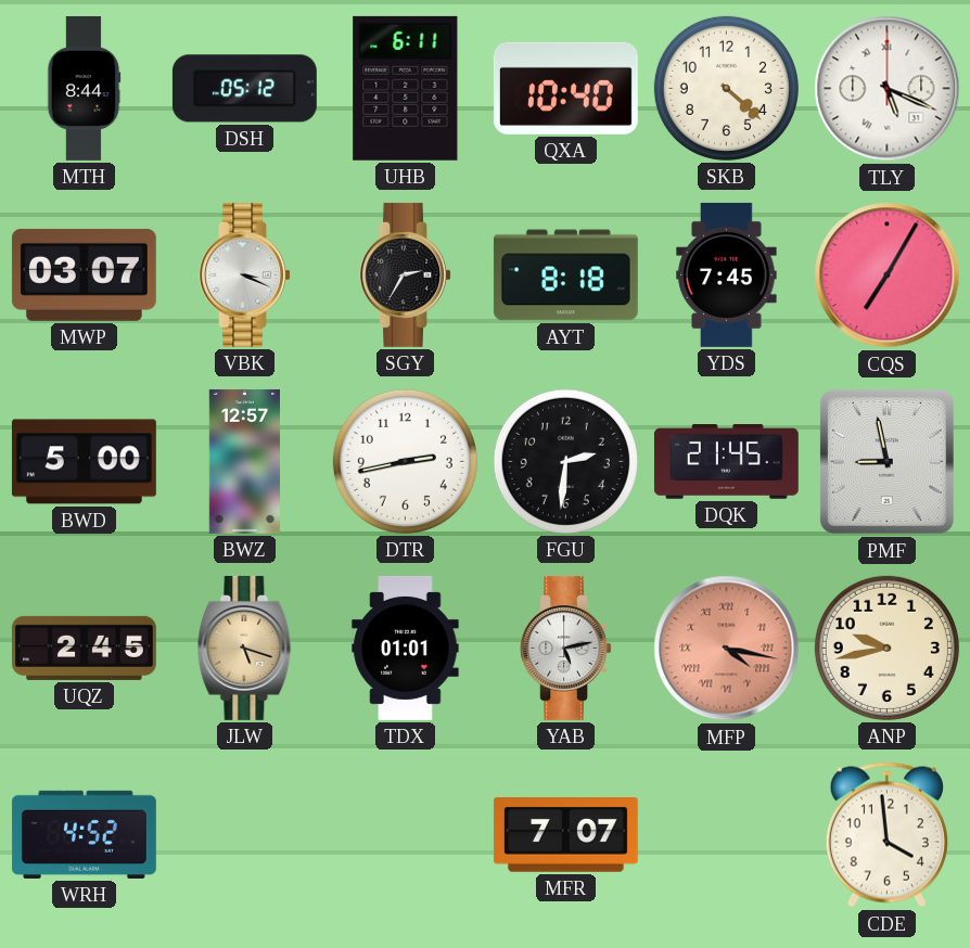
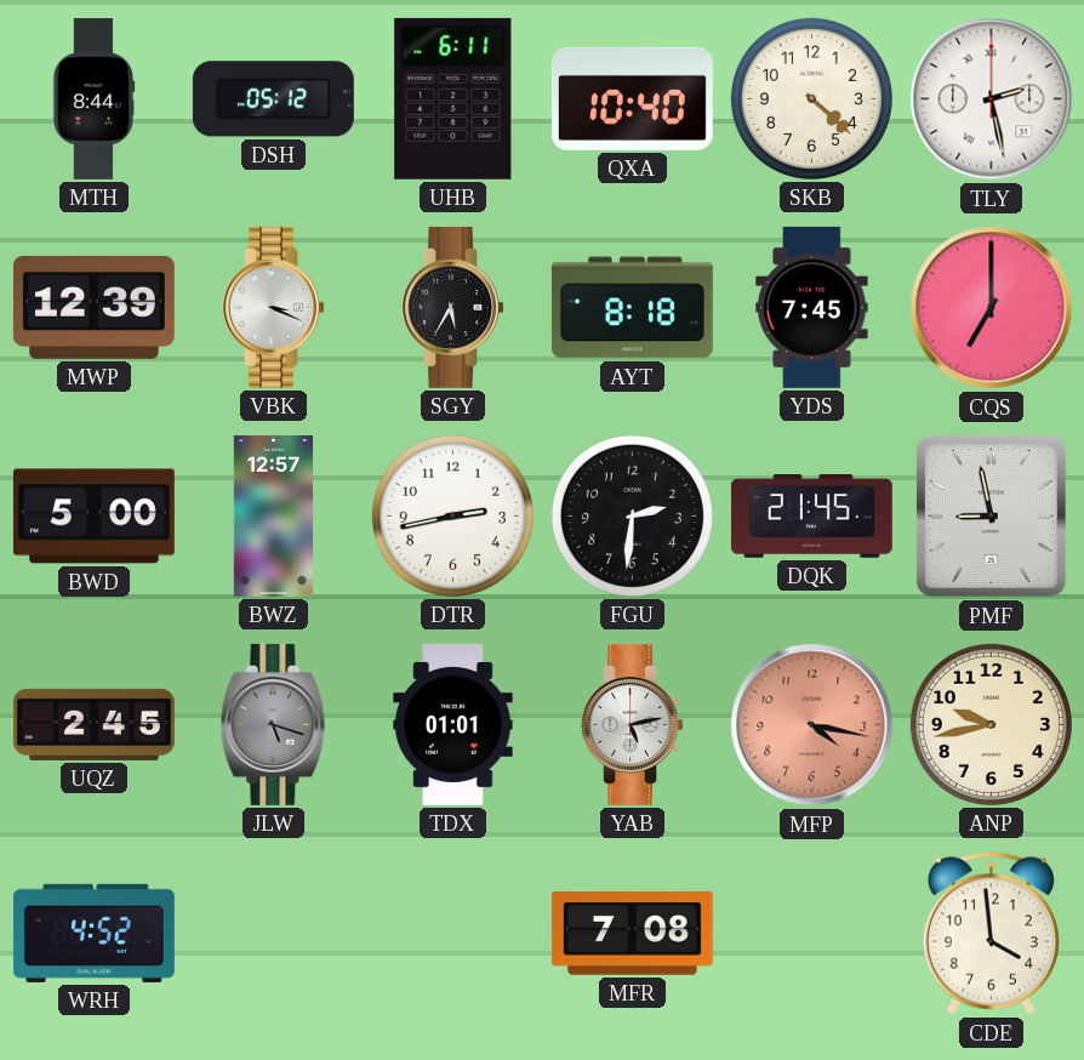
TLY: 5:19 -> 2:28
MWP: 03:07 -> 12:39
SGY: 2:35 -> 5:35
CQS: 7:05 -> 7:00
JLW dial: champagne -> grey
MFP numerals: Roman -> Arabic
MFR: 7:07 -> 7:08
